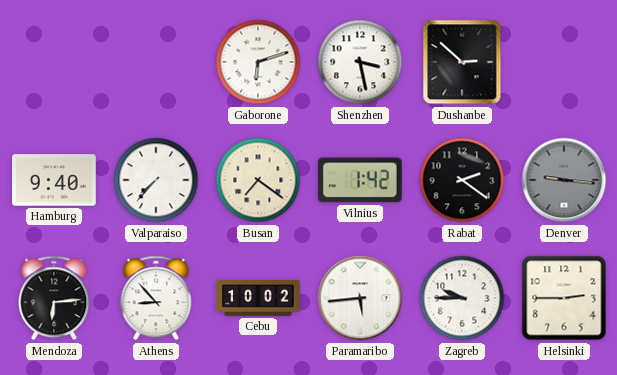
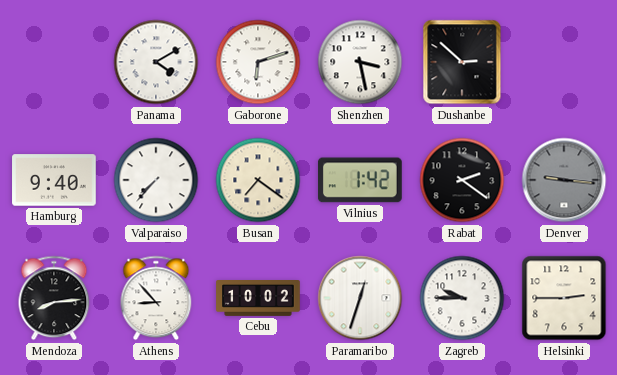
Panama: none -> 4:10
Mendoza: 6:14 -> 8:14
Paramaribo: 5:44 -> 12:33
